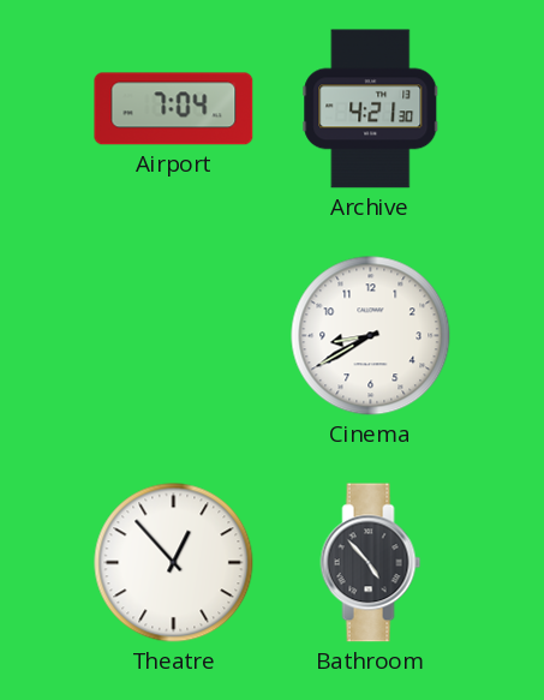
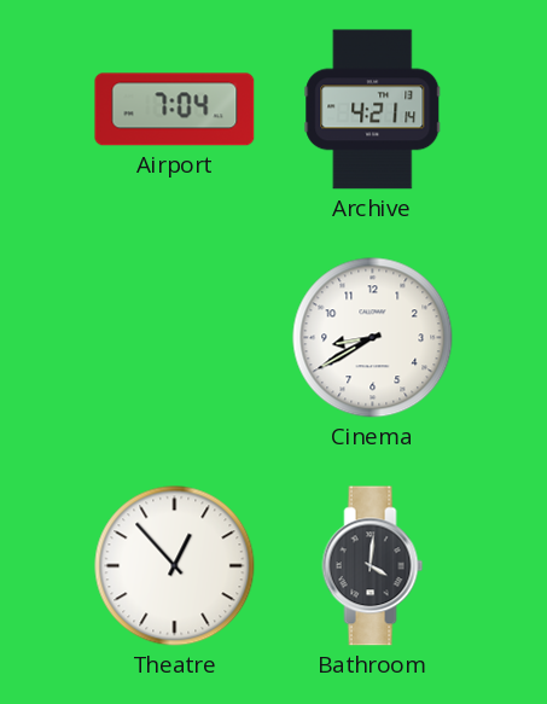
Archive: 4:21:30 -> 4:21:14
Bathroom: 4:53 -> 4:01
